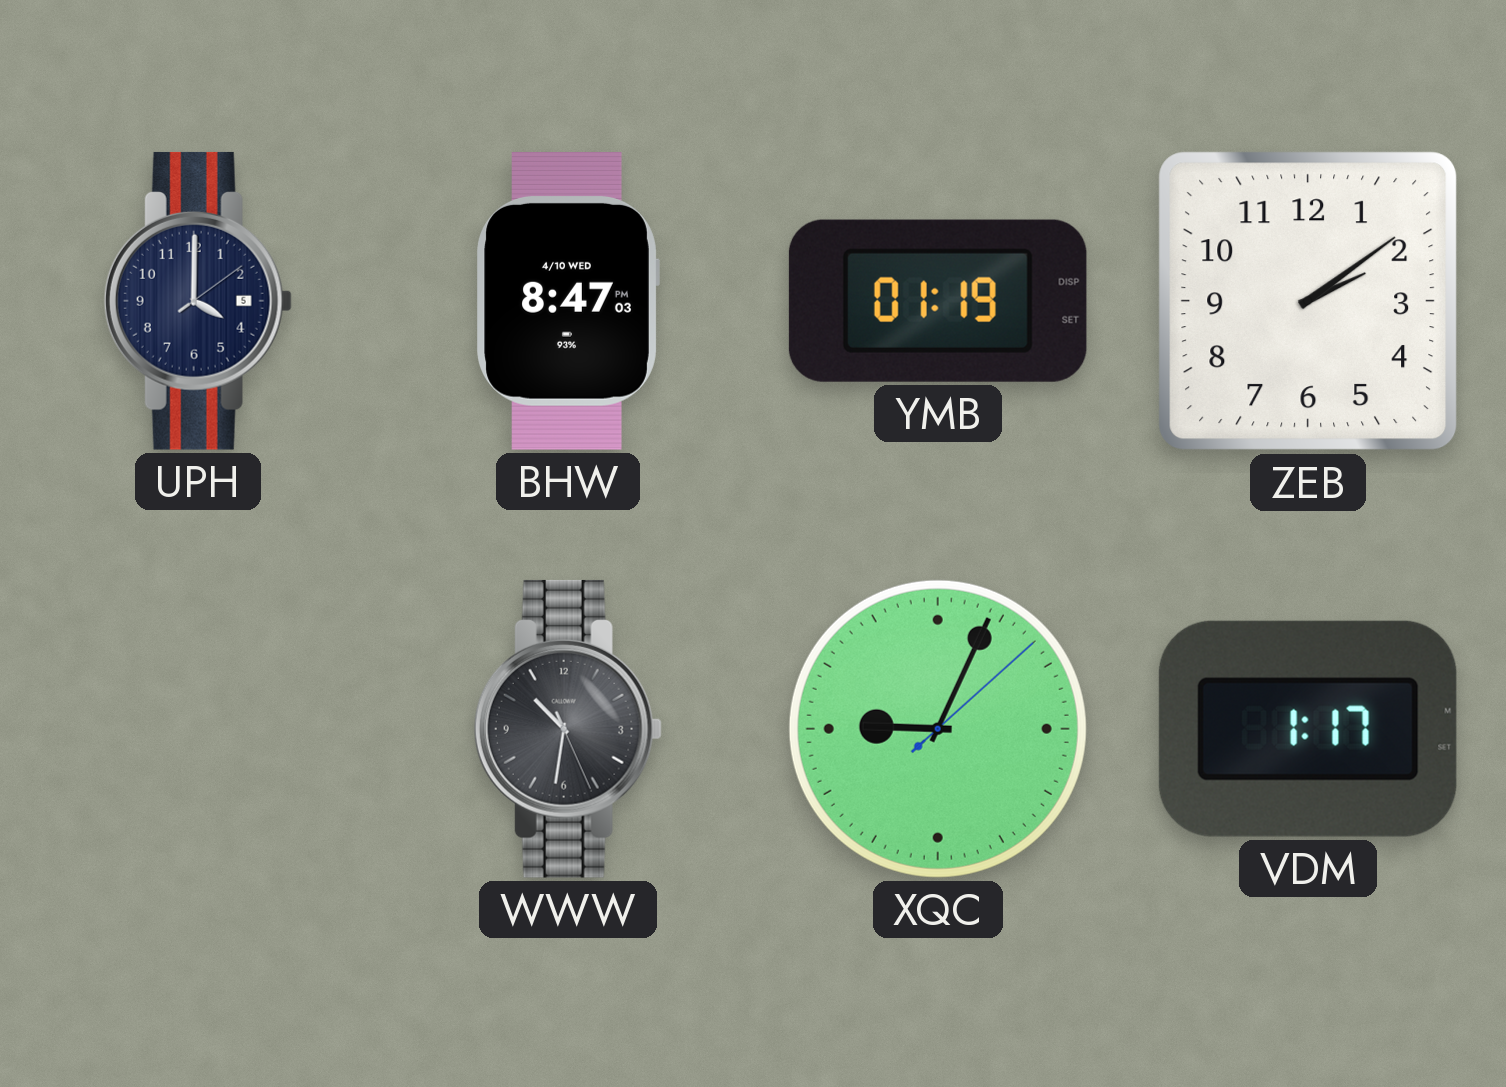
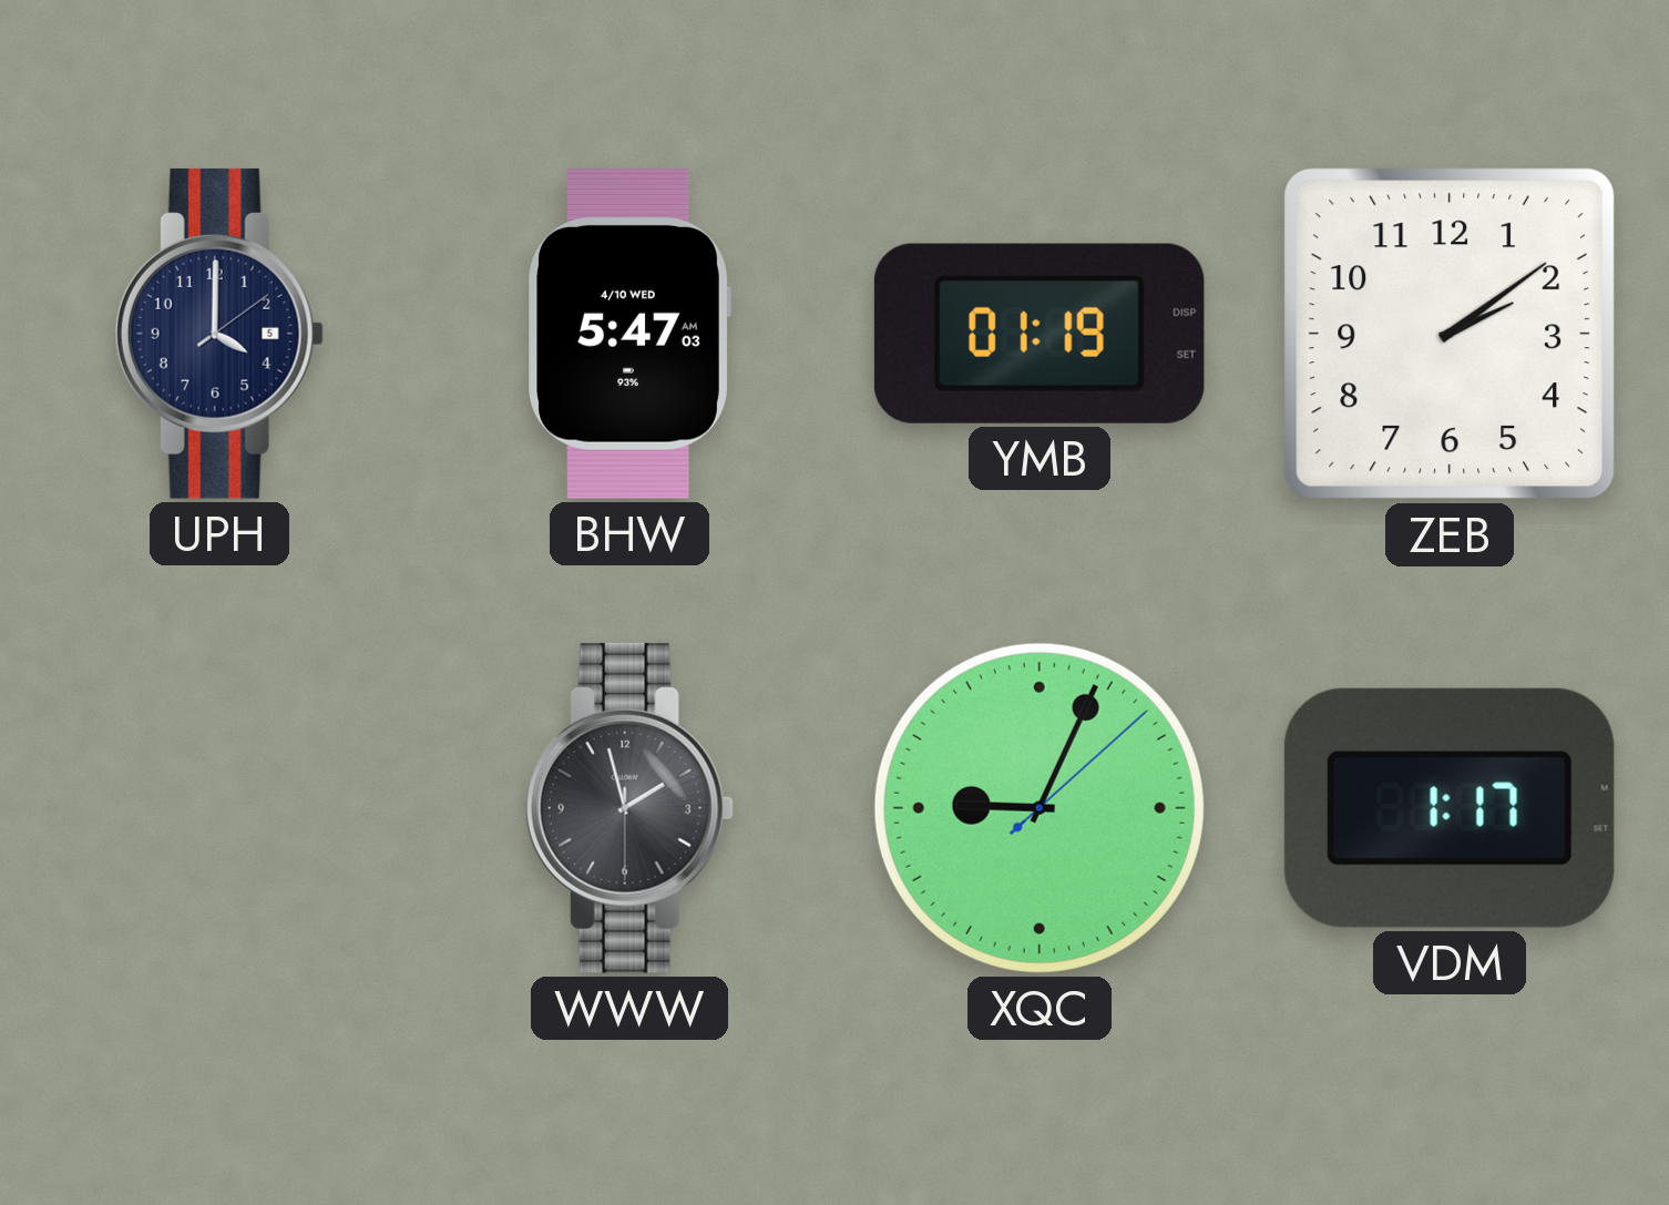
BHW: 8:47 -> 5:47
WWW: 10:31 -> 1:57
